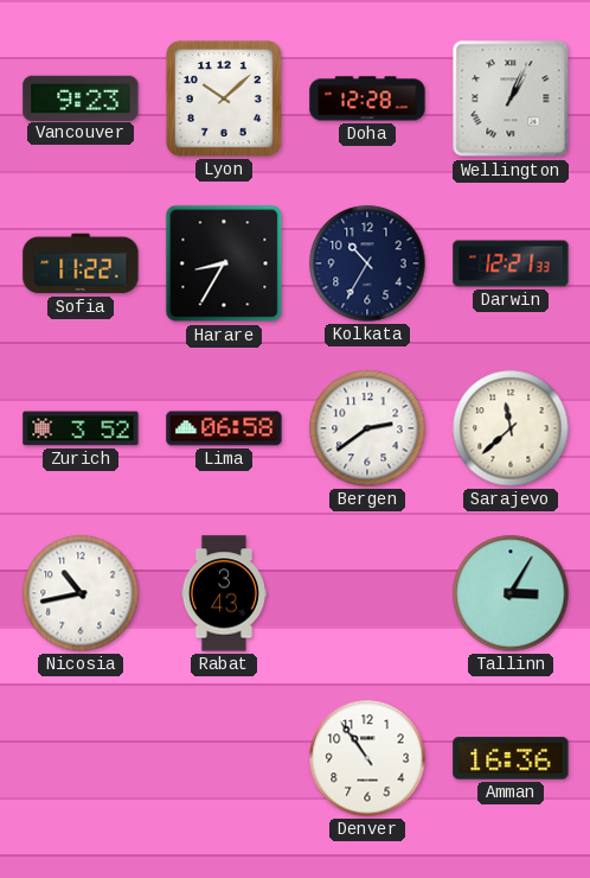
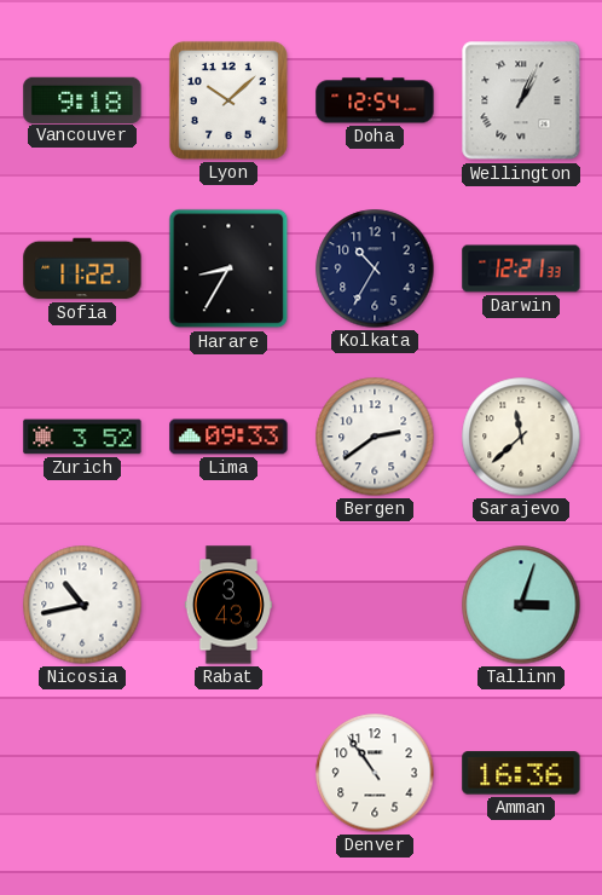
Vancouver: 9:23 -> 9:18
Doha: 12:28 -> 12:54
Lima: 06:58 -> 09:33
Tallinn: 3:05 -> 3:03
